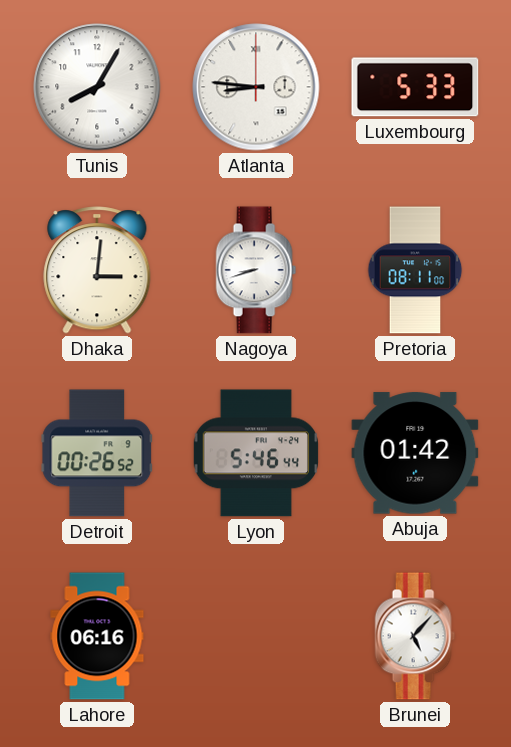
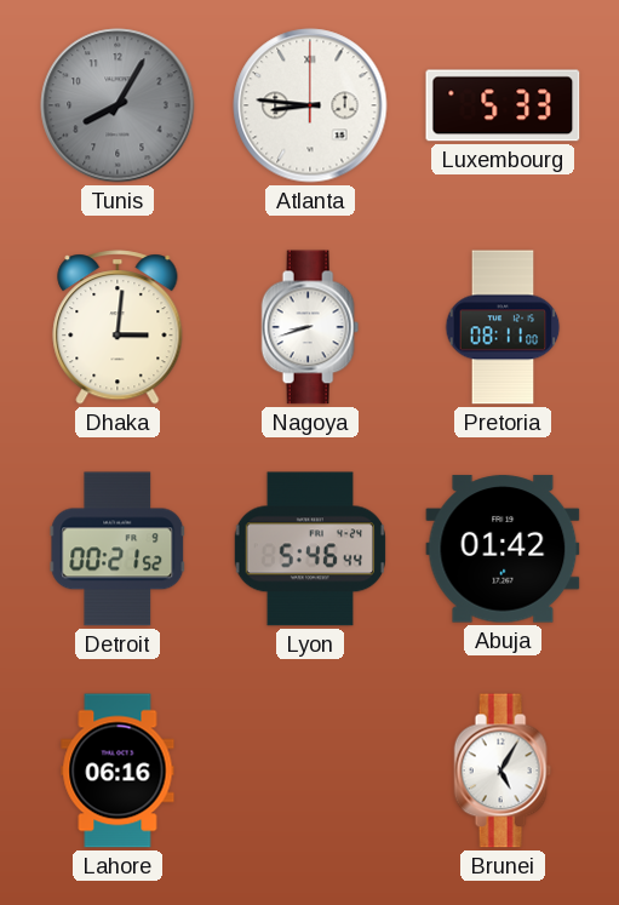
Tunis dial: white -> grey
Detroit: 00:26 -> 00:21
Brunei: 5:07 -> 5:05
